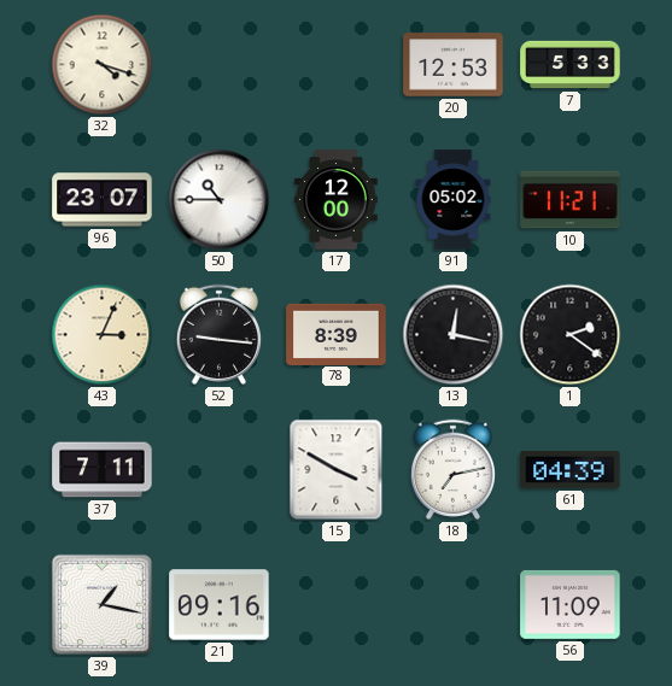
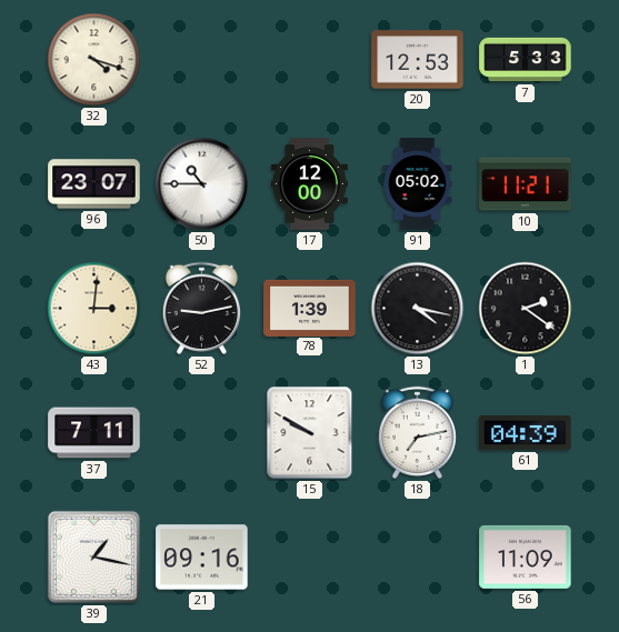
43: 3:04 -> 3:01
52: 9:16 -> 9:13
78: 8:39 -> 1:39
13: 12:17 -> 4:17
15: 3:50 -> 9:50
